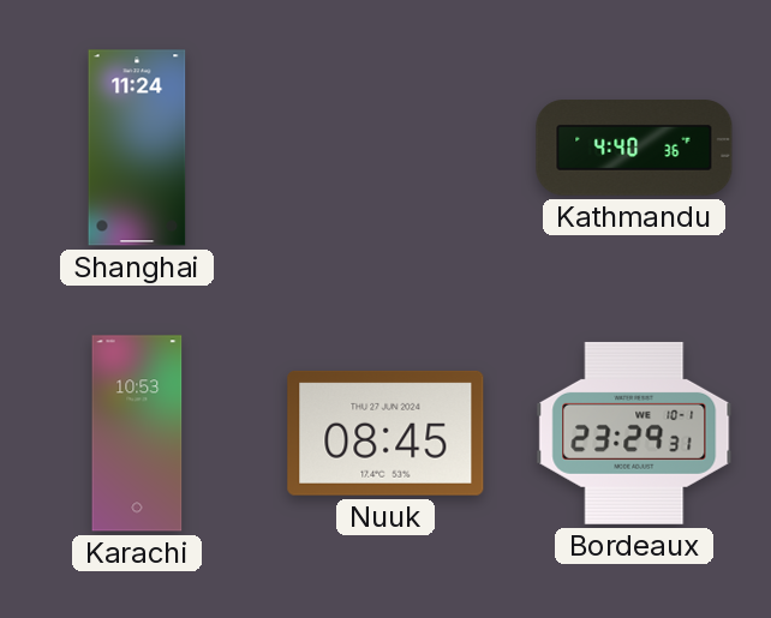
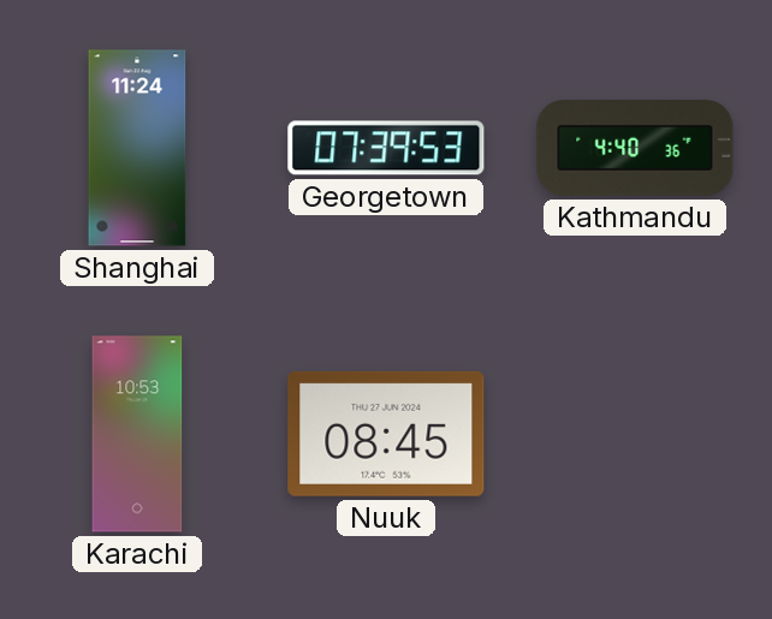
Georgetown: none -> 07:39
Bordeaux: 23:29 -> none
